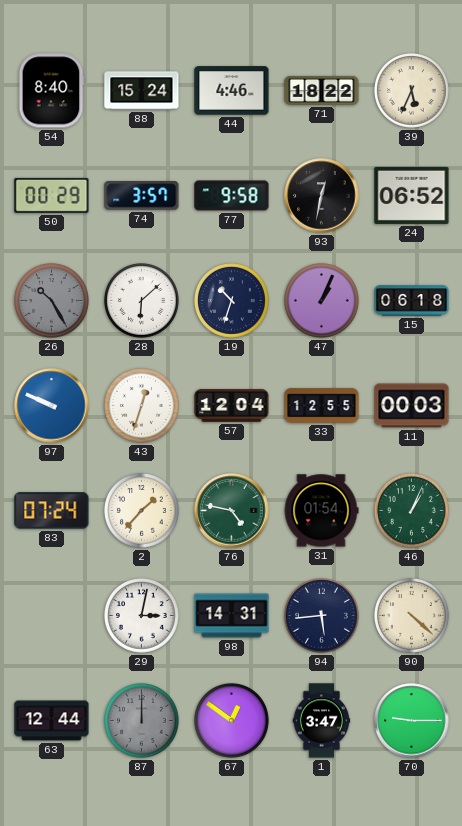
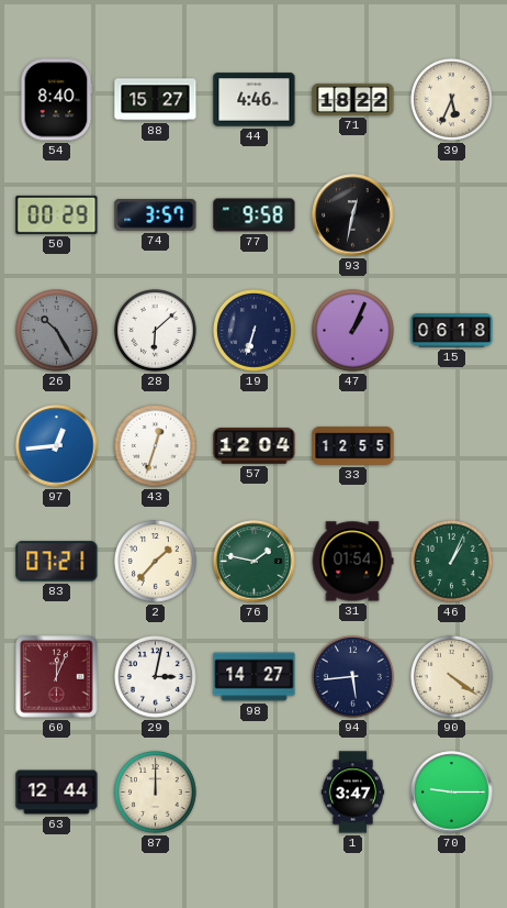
88: 15:24 -> 15:27
24: 06:52 -> none
19: 10:33 -> 6:33
97: 9:49 -> 12:44
11: 00:03 -> none
83: 07:24 -> 07:21
76: 4:47 -> 1:47
60: none -> 12:04
98: 14:31 -> 14:27
90: 4:22 -> 4:21
87 dial: grey -> cream
67: 12:51 -> none
